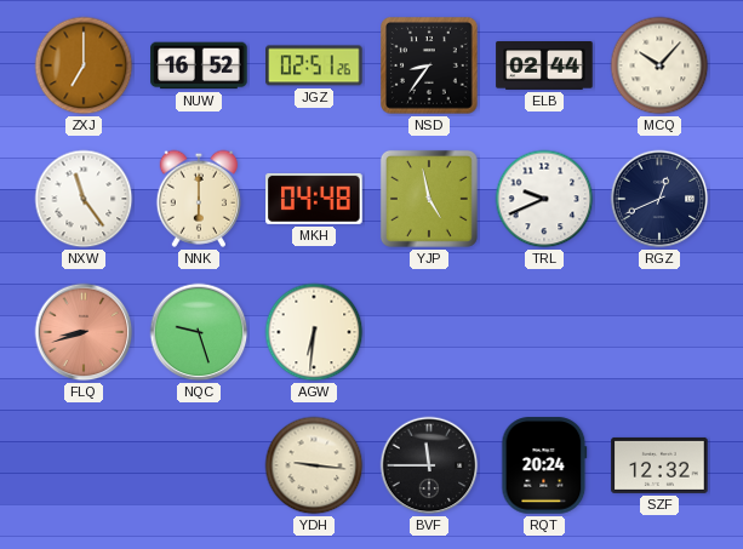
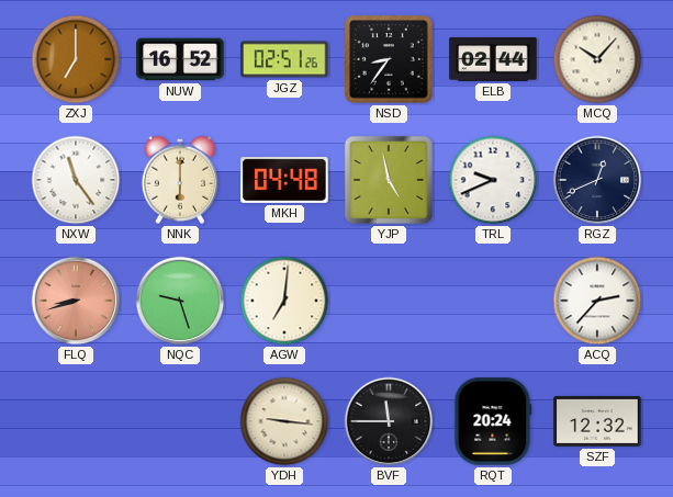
AGW: 6:31 -> 7:01
ACQ: none -> 2:37
